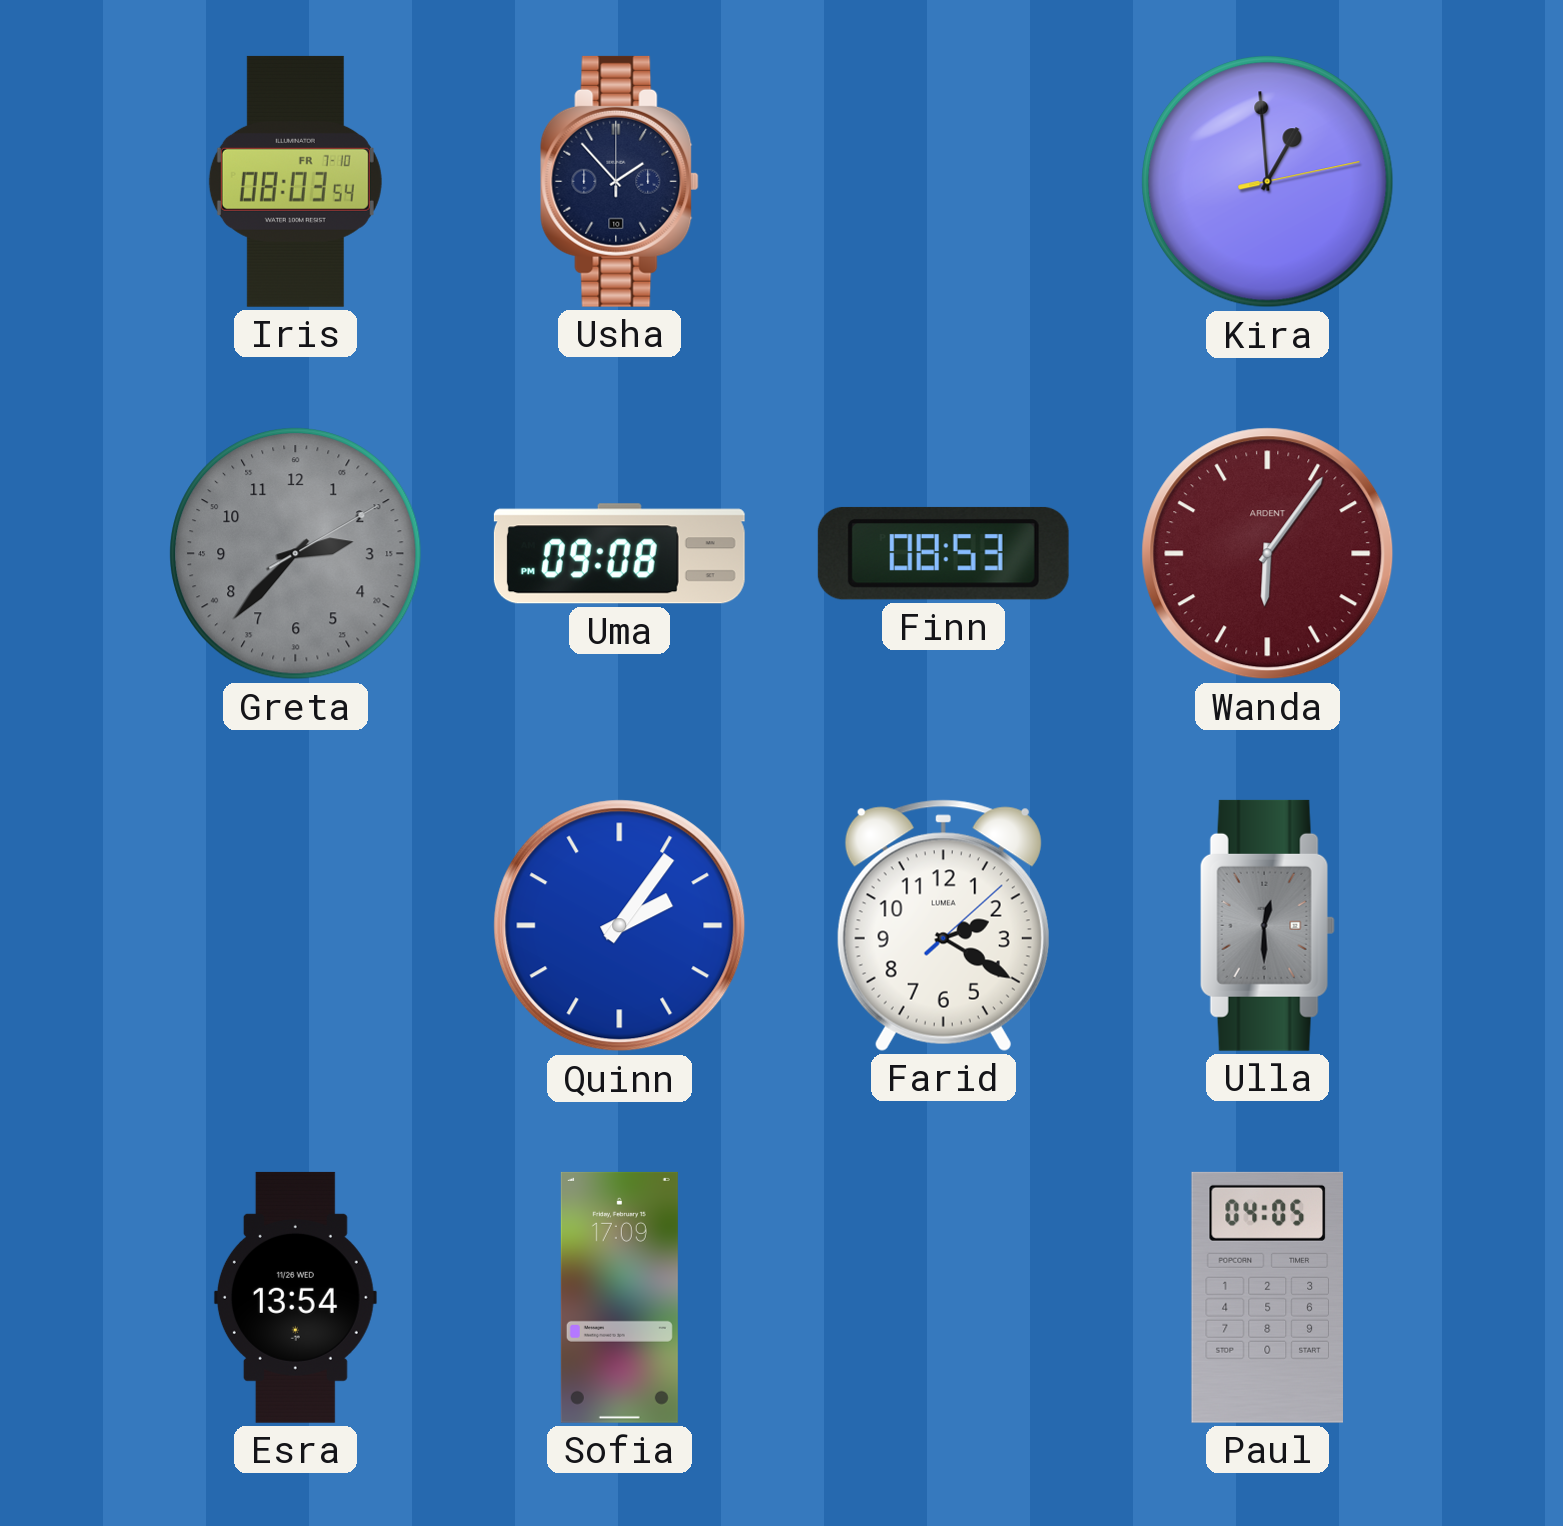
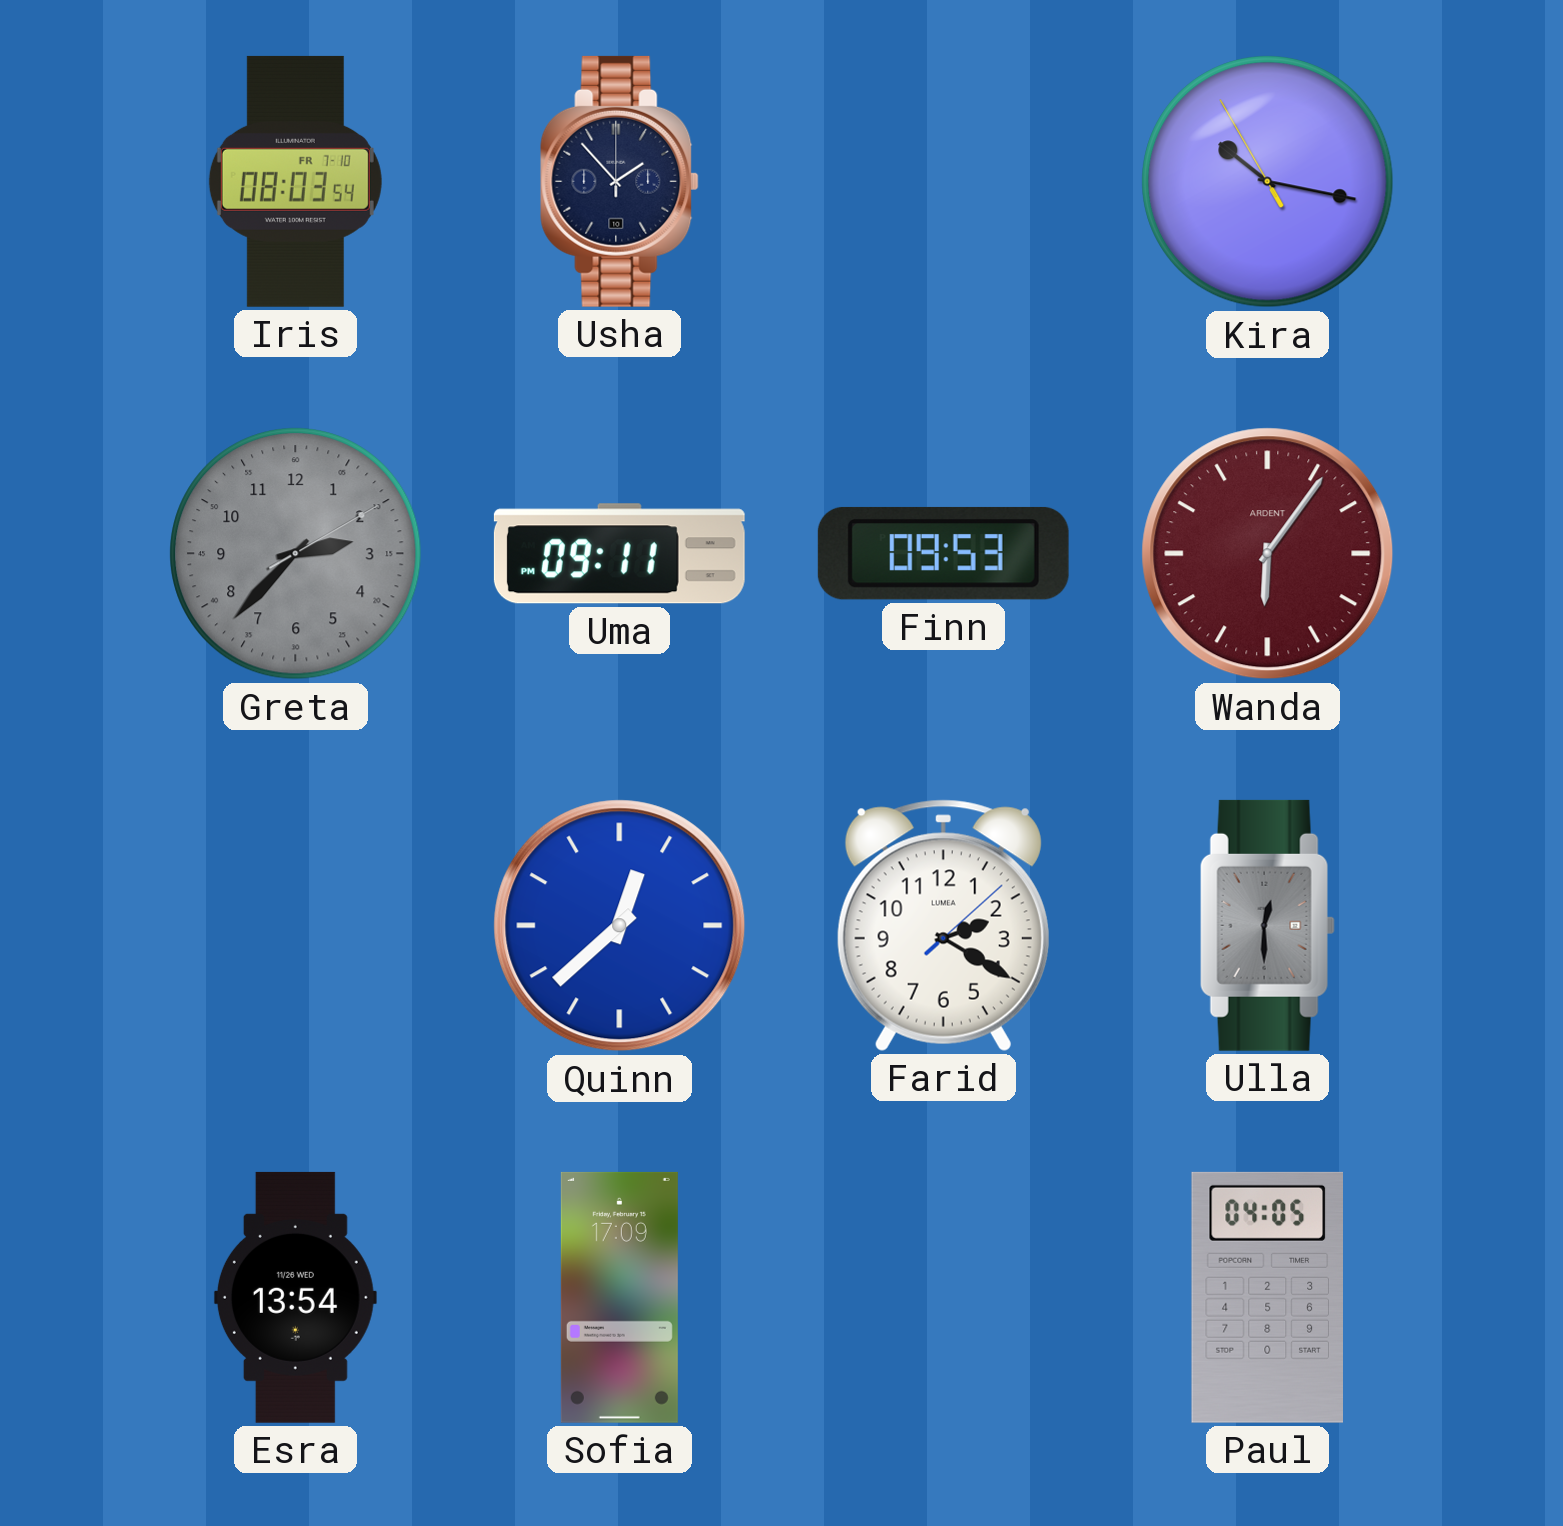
Kira: 12:59 -> 10:16
Uma: 09:08 -> 09:11
Finn: 08:53 -> 09:53
Quinn: 2:06 -> 12:38
